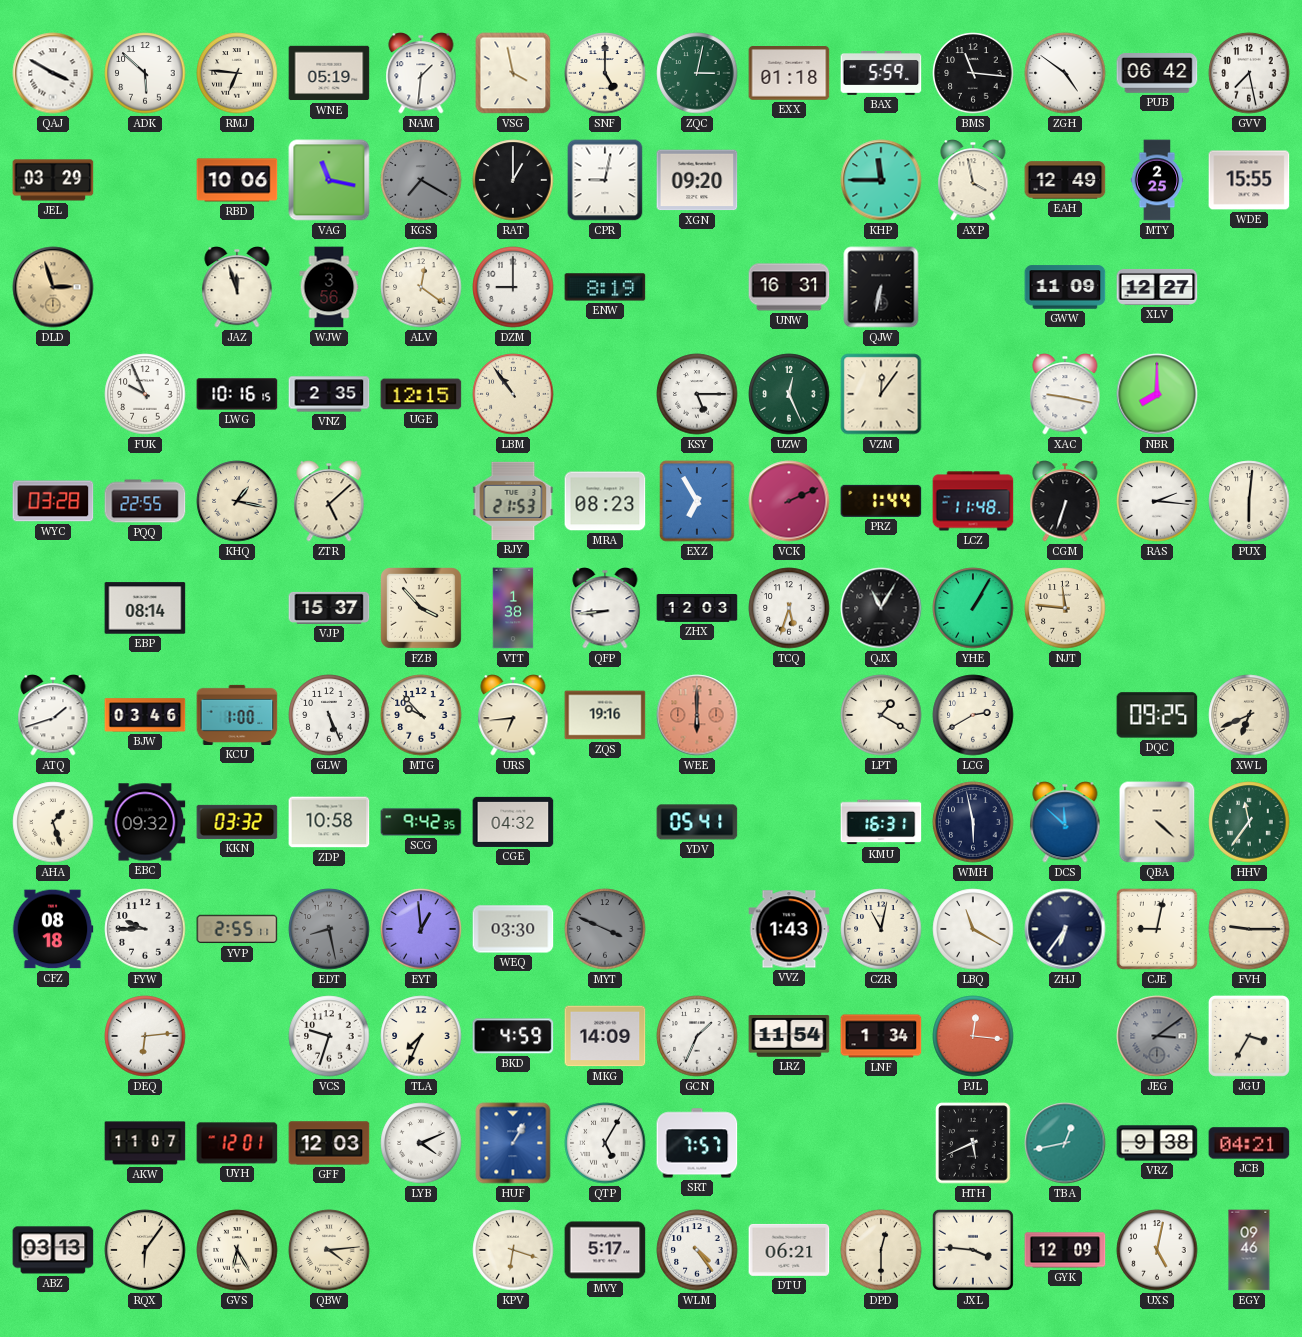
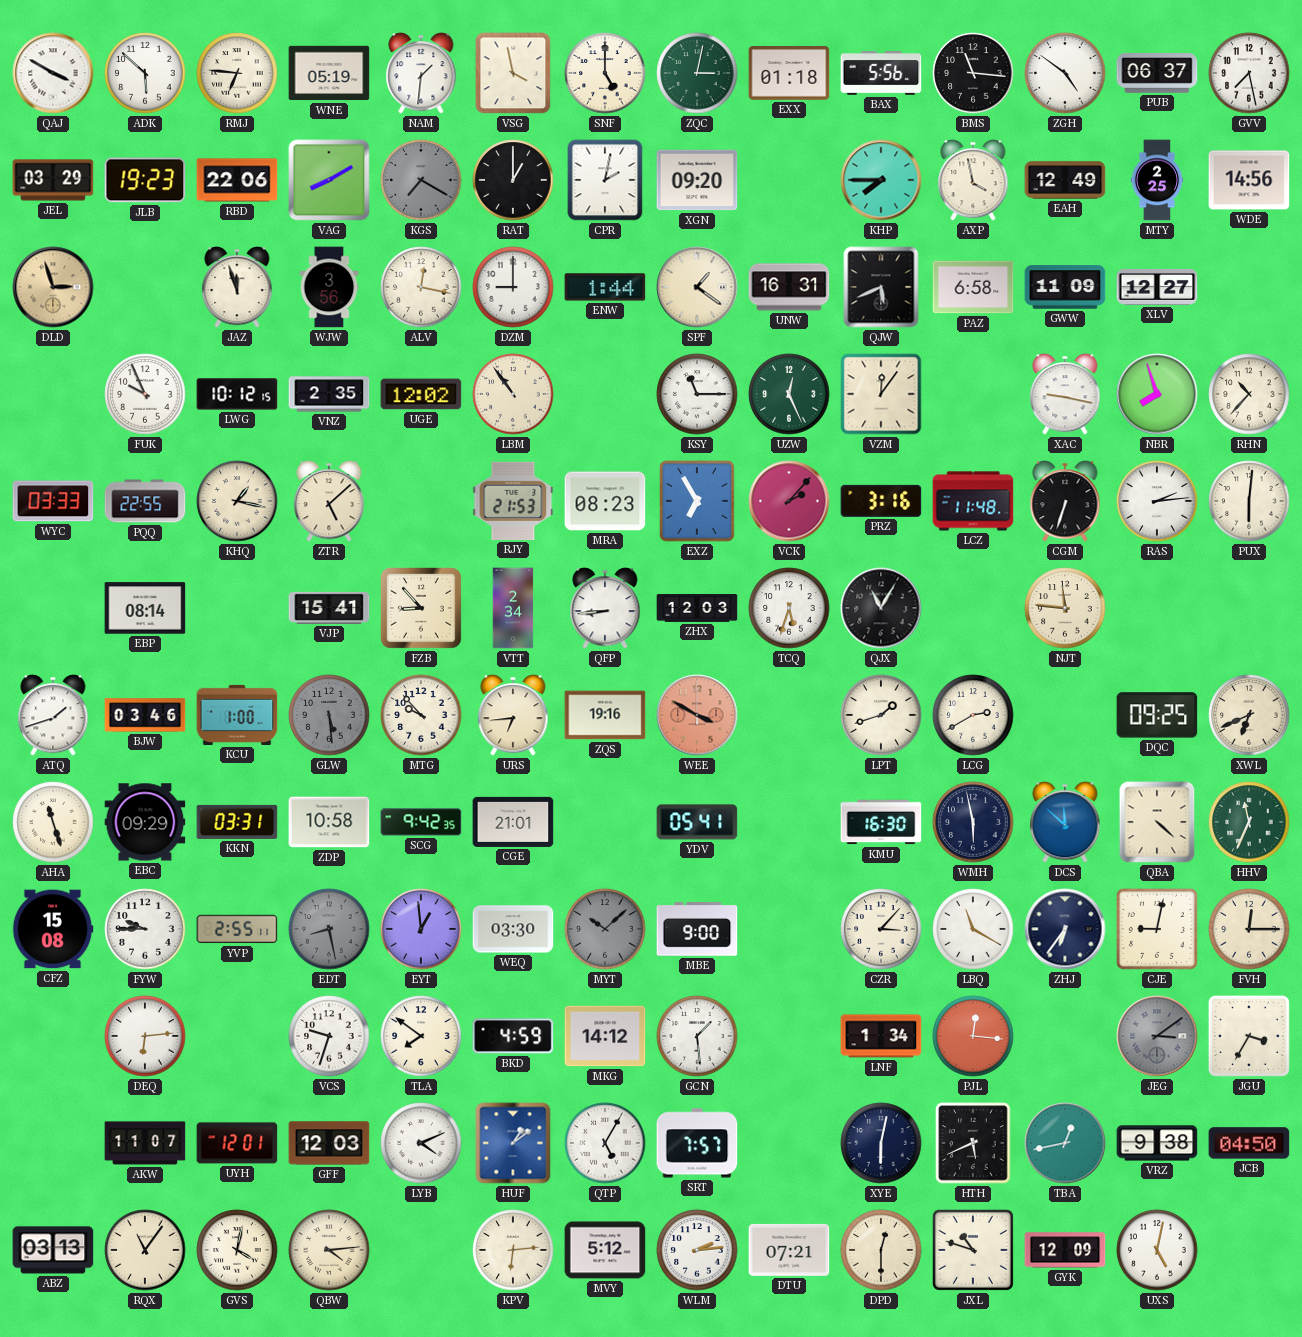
BAX: 5:59 -> 5:56
PUB: 06:42 -> 06:37
JLB: none -> 19:23
RBD: 10:06 -> 22:06
VAG: 11:17 -> 8:10
CPR: 9:02 -> 2:02
KHP: 11:45 -> 7:45
WDE: 15:55 -> 14:56
ALV: 12:21 -> 12:17
ENW: 8:19 -> 1:44
SPF: none -> 1:21
QJW: 6:32 -> 5:41
PAZ: none -> 6:58
LWG: 10:16 -> 10:12
UGE: 12:15 -> 12:02
KSY: 5:15 -> 11:15
NBR: 8:00 -> 7:57
RHN: none -> 10:37
WYC: 03:28 -> 03:33
VCK: 2:11 -> 2:07
PRZ: 1:44 -> 3:16
RAS: 2:16 -> 2:14
VJP: 15:37 -> 15:41
FZB: 3:53 -> 8:53
VTT: 1:38 -> 2:34
YHE: 1:05 -> none
GLW: 5:26 -> 5:29
GLW dial: white -> grey
WEE: 6:00 -> 3:50
LPT: 1:20 -> 1:42
AHA: 1:27 -> 11:27
EBC: 09:32 -> 09:29
KKN: 03:32 -> 03:31
CGE: 04:32 -> 21:01
KMU: 16:31 -> 16:30
HHV: 11:36 -> 11:34
CFZ: 08:18 -> 15:08
MYT: 3:49 -> 10:08
MBE: none -> 9:00
VVZ: 1:43 -> none
CZR: 11:02 -> 3:07
FVH: 9:15 -> 12:15
TLA: 7:34 -> 7:51
MKG: 14:09 -> 14:12
GCN: 1:34 -> 1:29
LRZ: 11:54 -> none
HUF: 1:05 -> 1:09
XYE: none -> 6:02
JCB: 04:21 -> 04:50
RQX: 6:06 -> 11:06
GVS: 6:25 -> 4:02
KPV: 6:18 -> 6:14
MVY: 5:17 -> 5:12
WLM: 4:24 -> 2:14
DTU: 06:21 -> 07:21
JXL: 3:46 -> 10:48
EGY: 09:46 -> none
